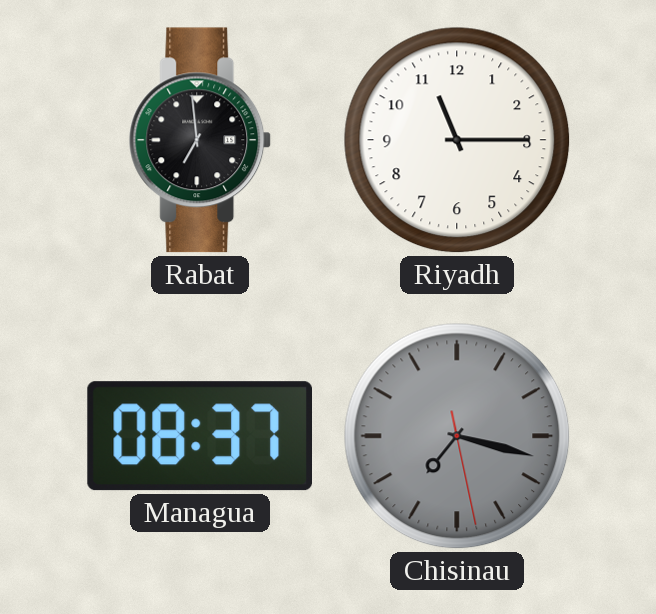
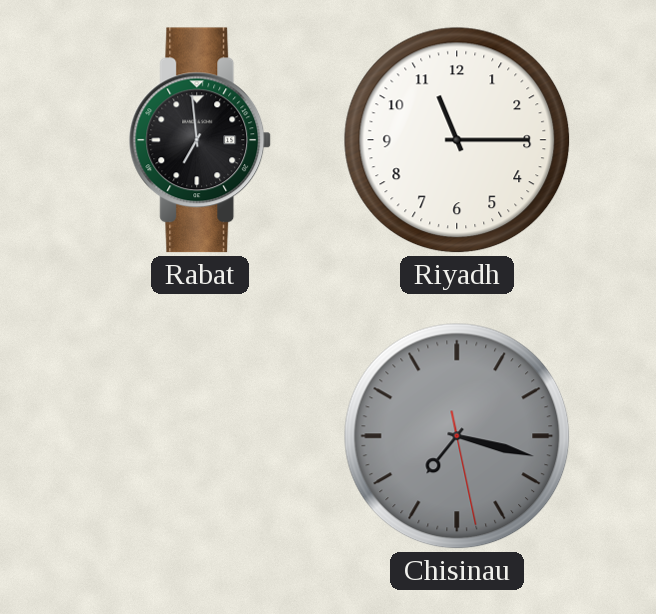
Managua: 08:37 -> none
